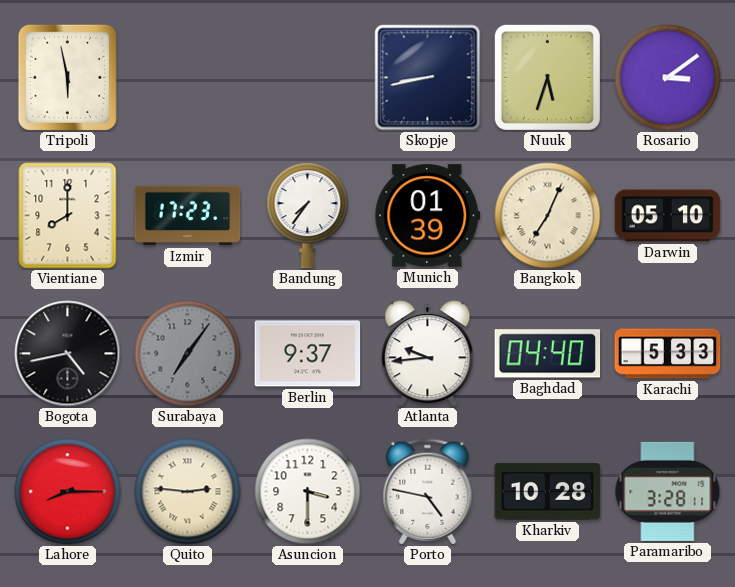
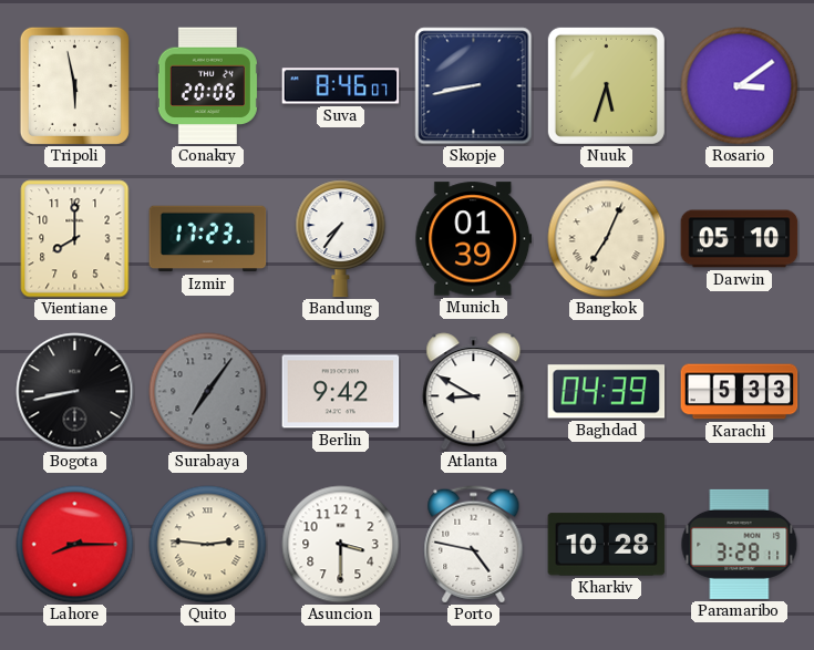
Conakry: none -> 20:06
Suva: none -> 8:46
Bogota: 4:43 -> 8:43
Berlin: 9:37 -> 9:42
Atlanta: 9:44 -> 8:50
Baghdad: 04:40 -> 04:39
